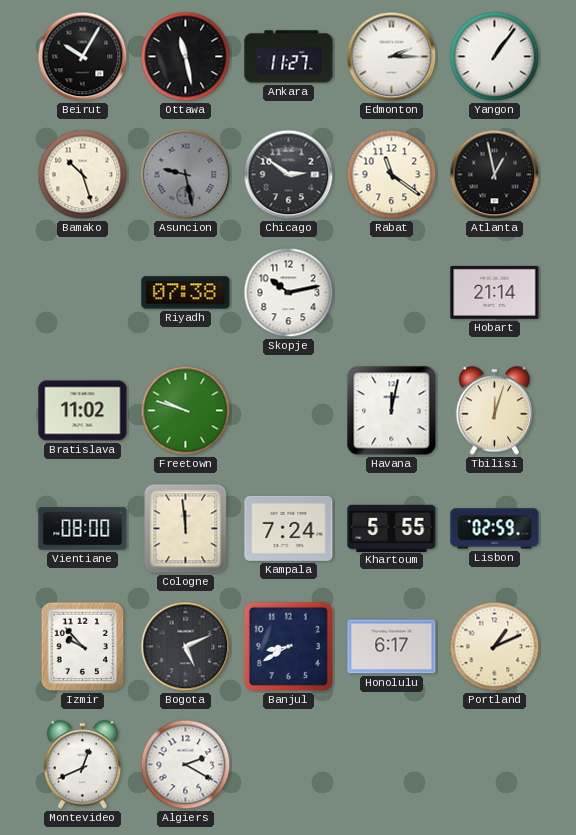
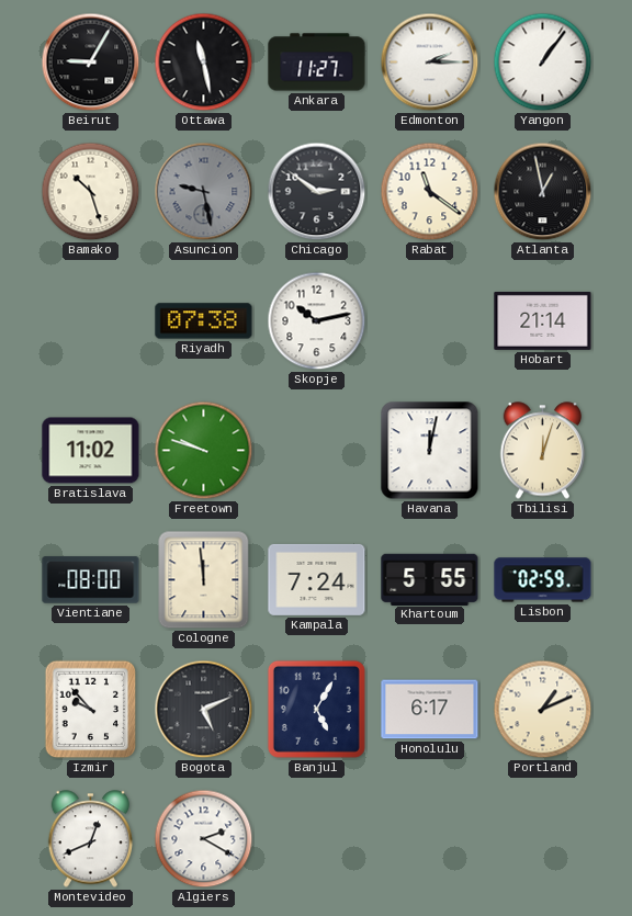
Beirut: 10:05 -> 9:05
Banjul: 8:40 -> 5:05
